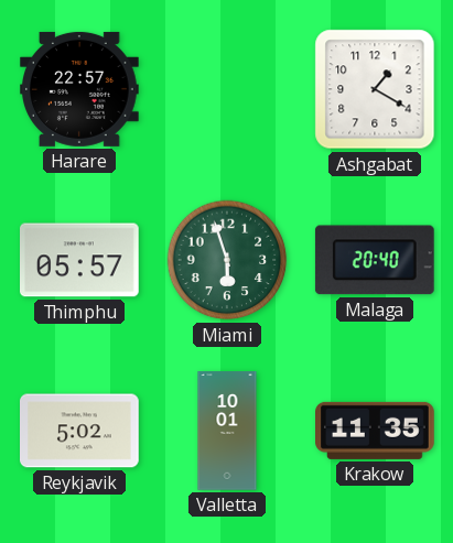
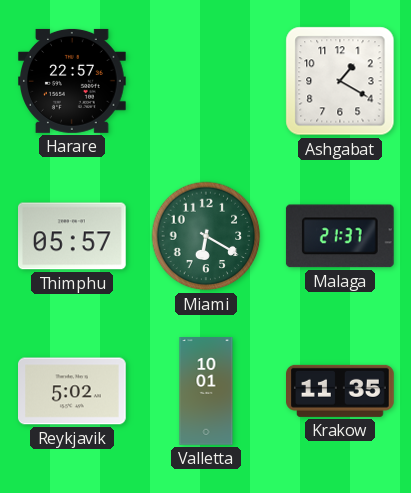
Miami: 5:57 -> 6:20
Malaga: 20:40 -> 21:37
